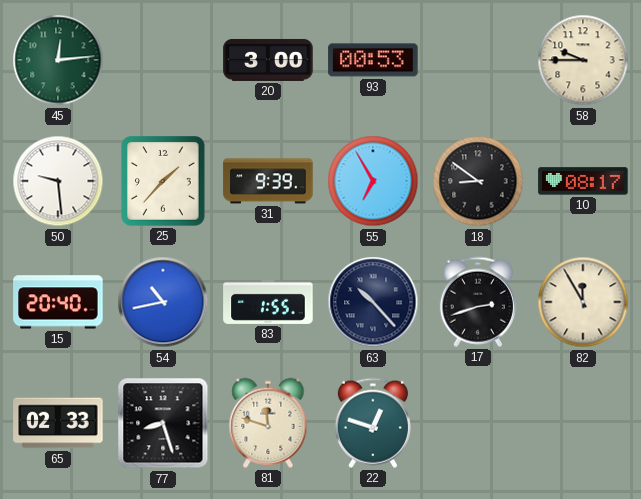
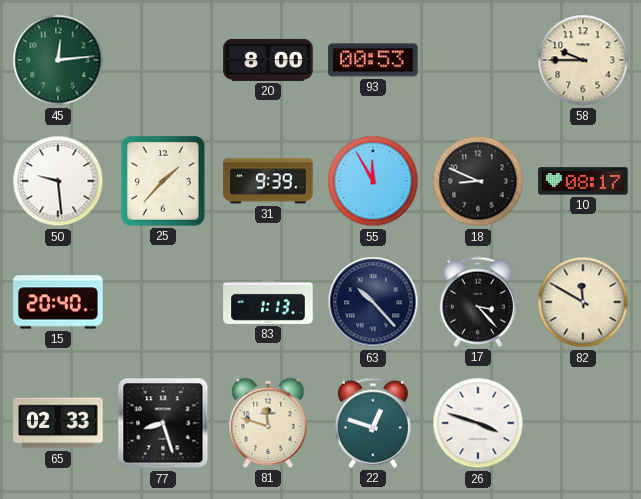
20: 3:00 -> 8:00
55: 6:55 -> 11:55
18: 8:51 -> 8:49
54: 10:43 -> none
83: 1:55 -> 1:13
17: 2:42 -> 3:23
82: 11:55 -> 11:50
26: none -> 3:48
